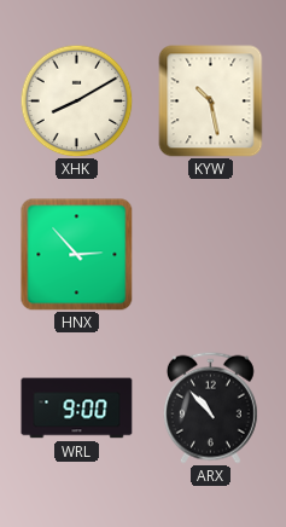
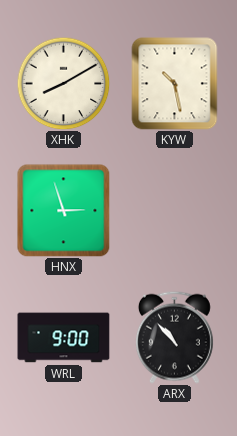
HNX: 2:53 -> 2:57
